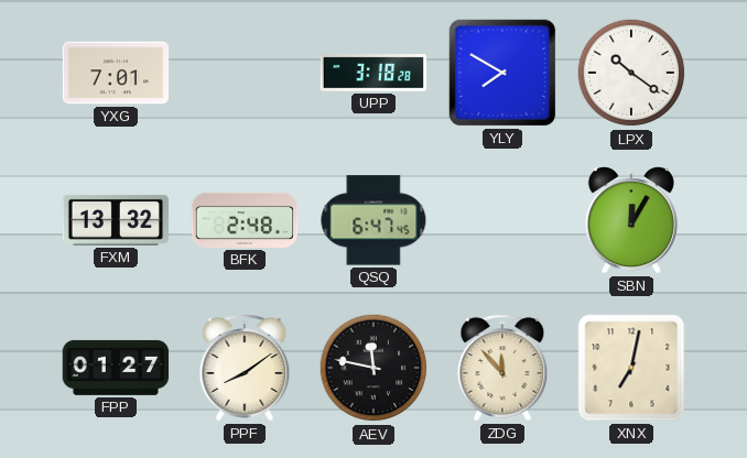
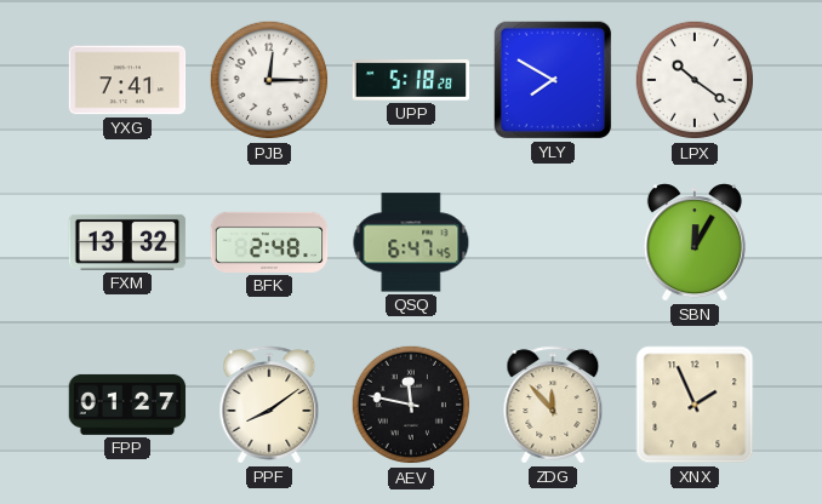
YXG: 7:01 -> 7:41
PJB: none -> 12:15
UPP: 3:18 -> 5:18
XNX: 7:02 -> 1:56
